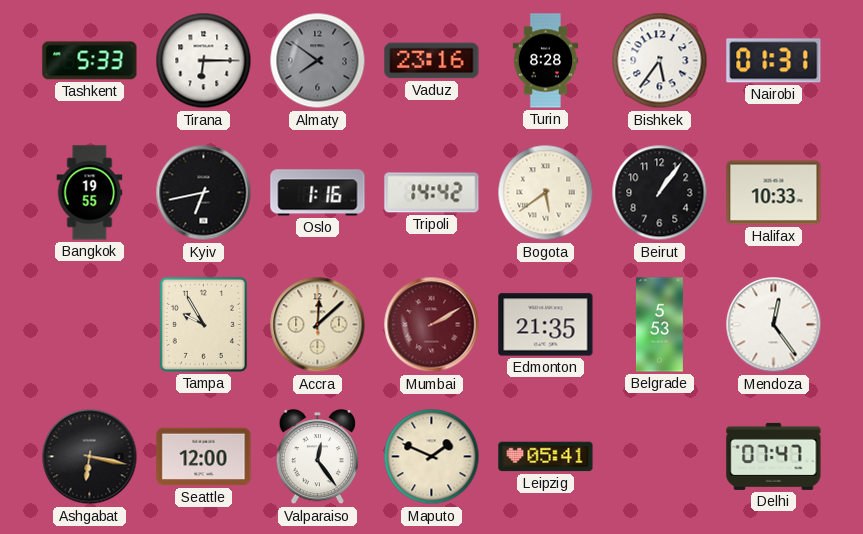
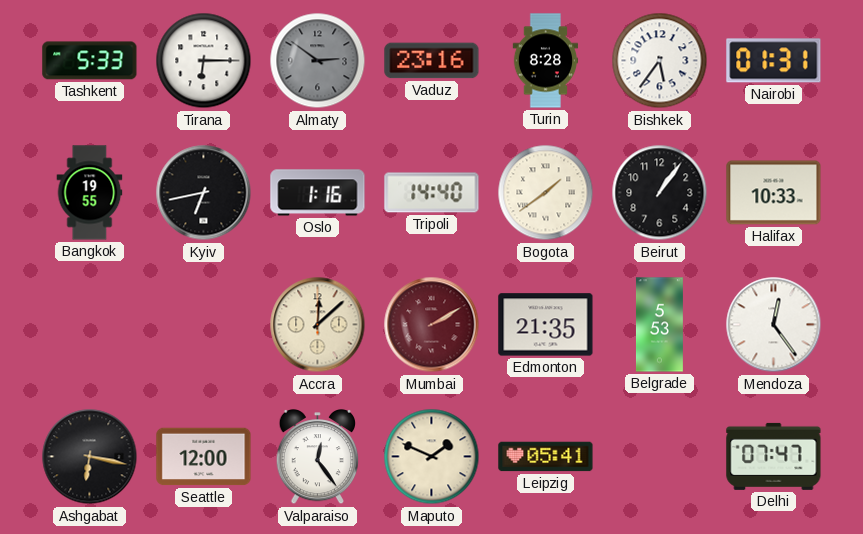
Almaty: 7:51 -> 2:51
Tripoli: 14:42 -> 14:40
Bogota: 5:39 -> 1:39
Tampa: 9:55 -> none
